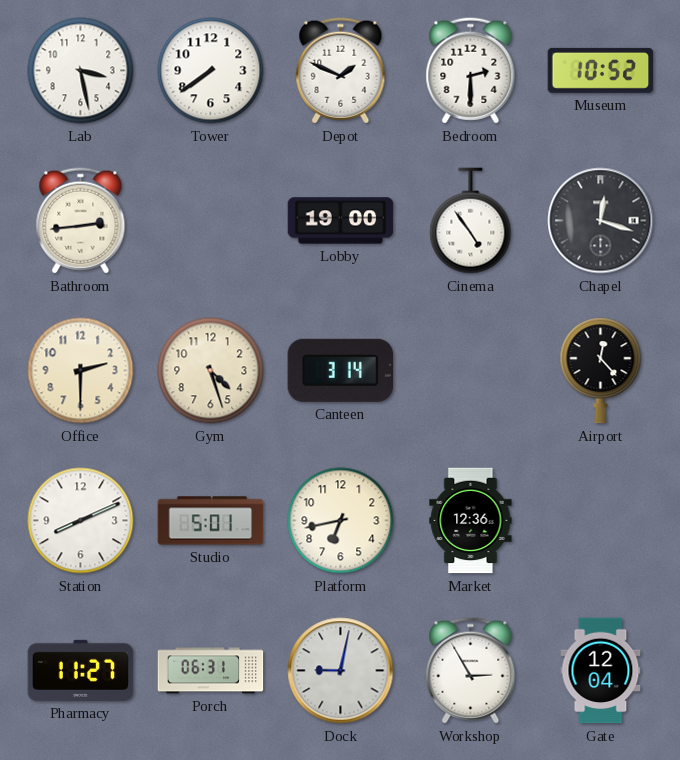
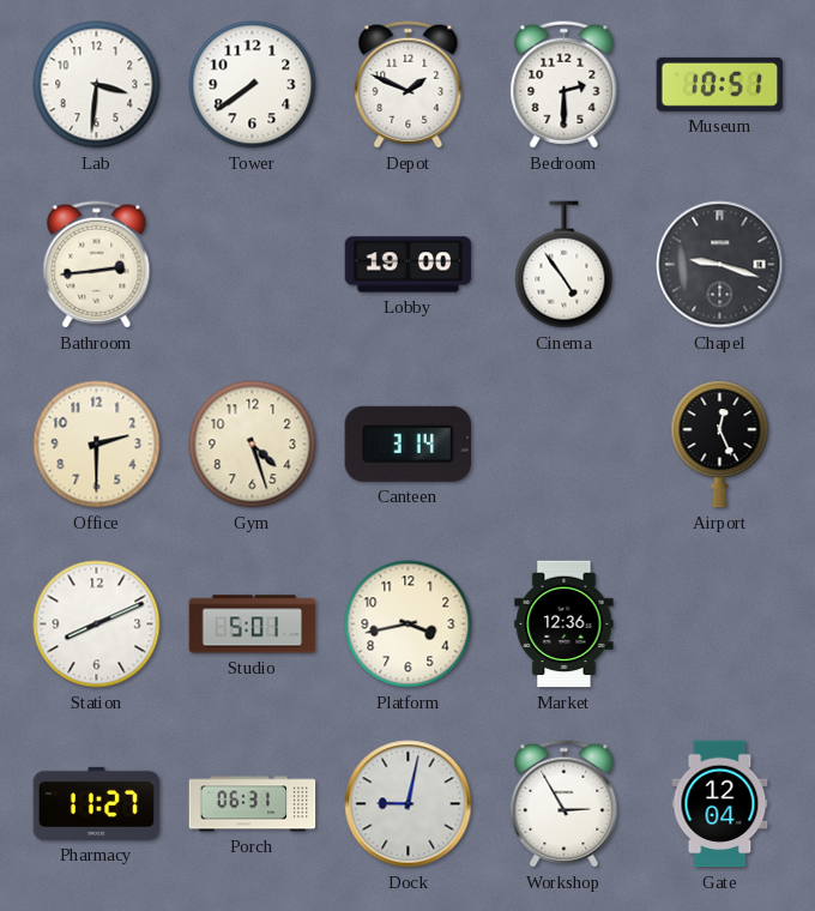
Lab: 3:28 -> 3:31
Museum: 10:52 -> 10:51
Chapel: 12:18 -> 9:18
Airport: 12:23 -> 12:26
Platform: 6:43 -> 3:43
